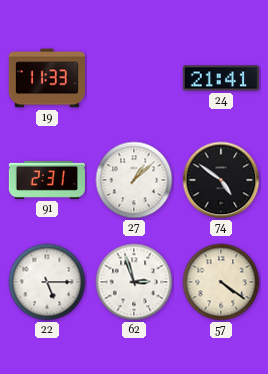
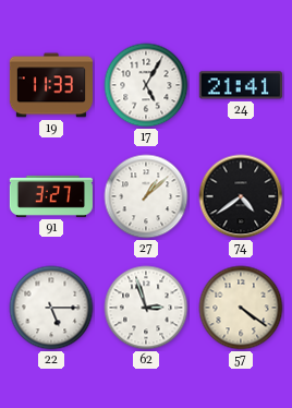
17: none -> 5:05
91: 2:31 -> 3:27
74: 4:51 -> 4:39
